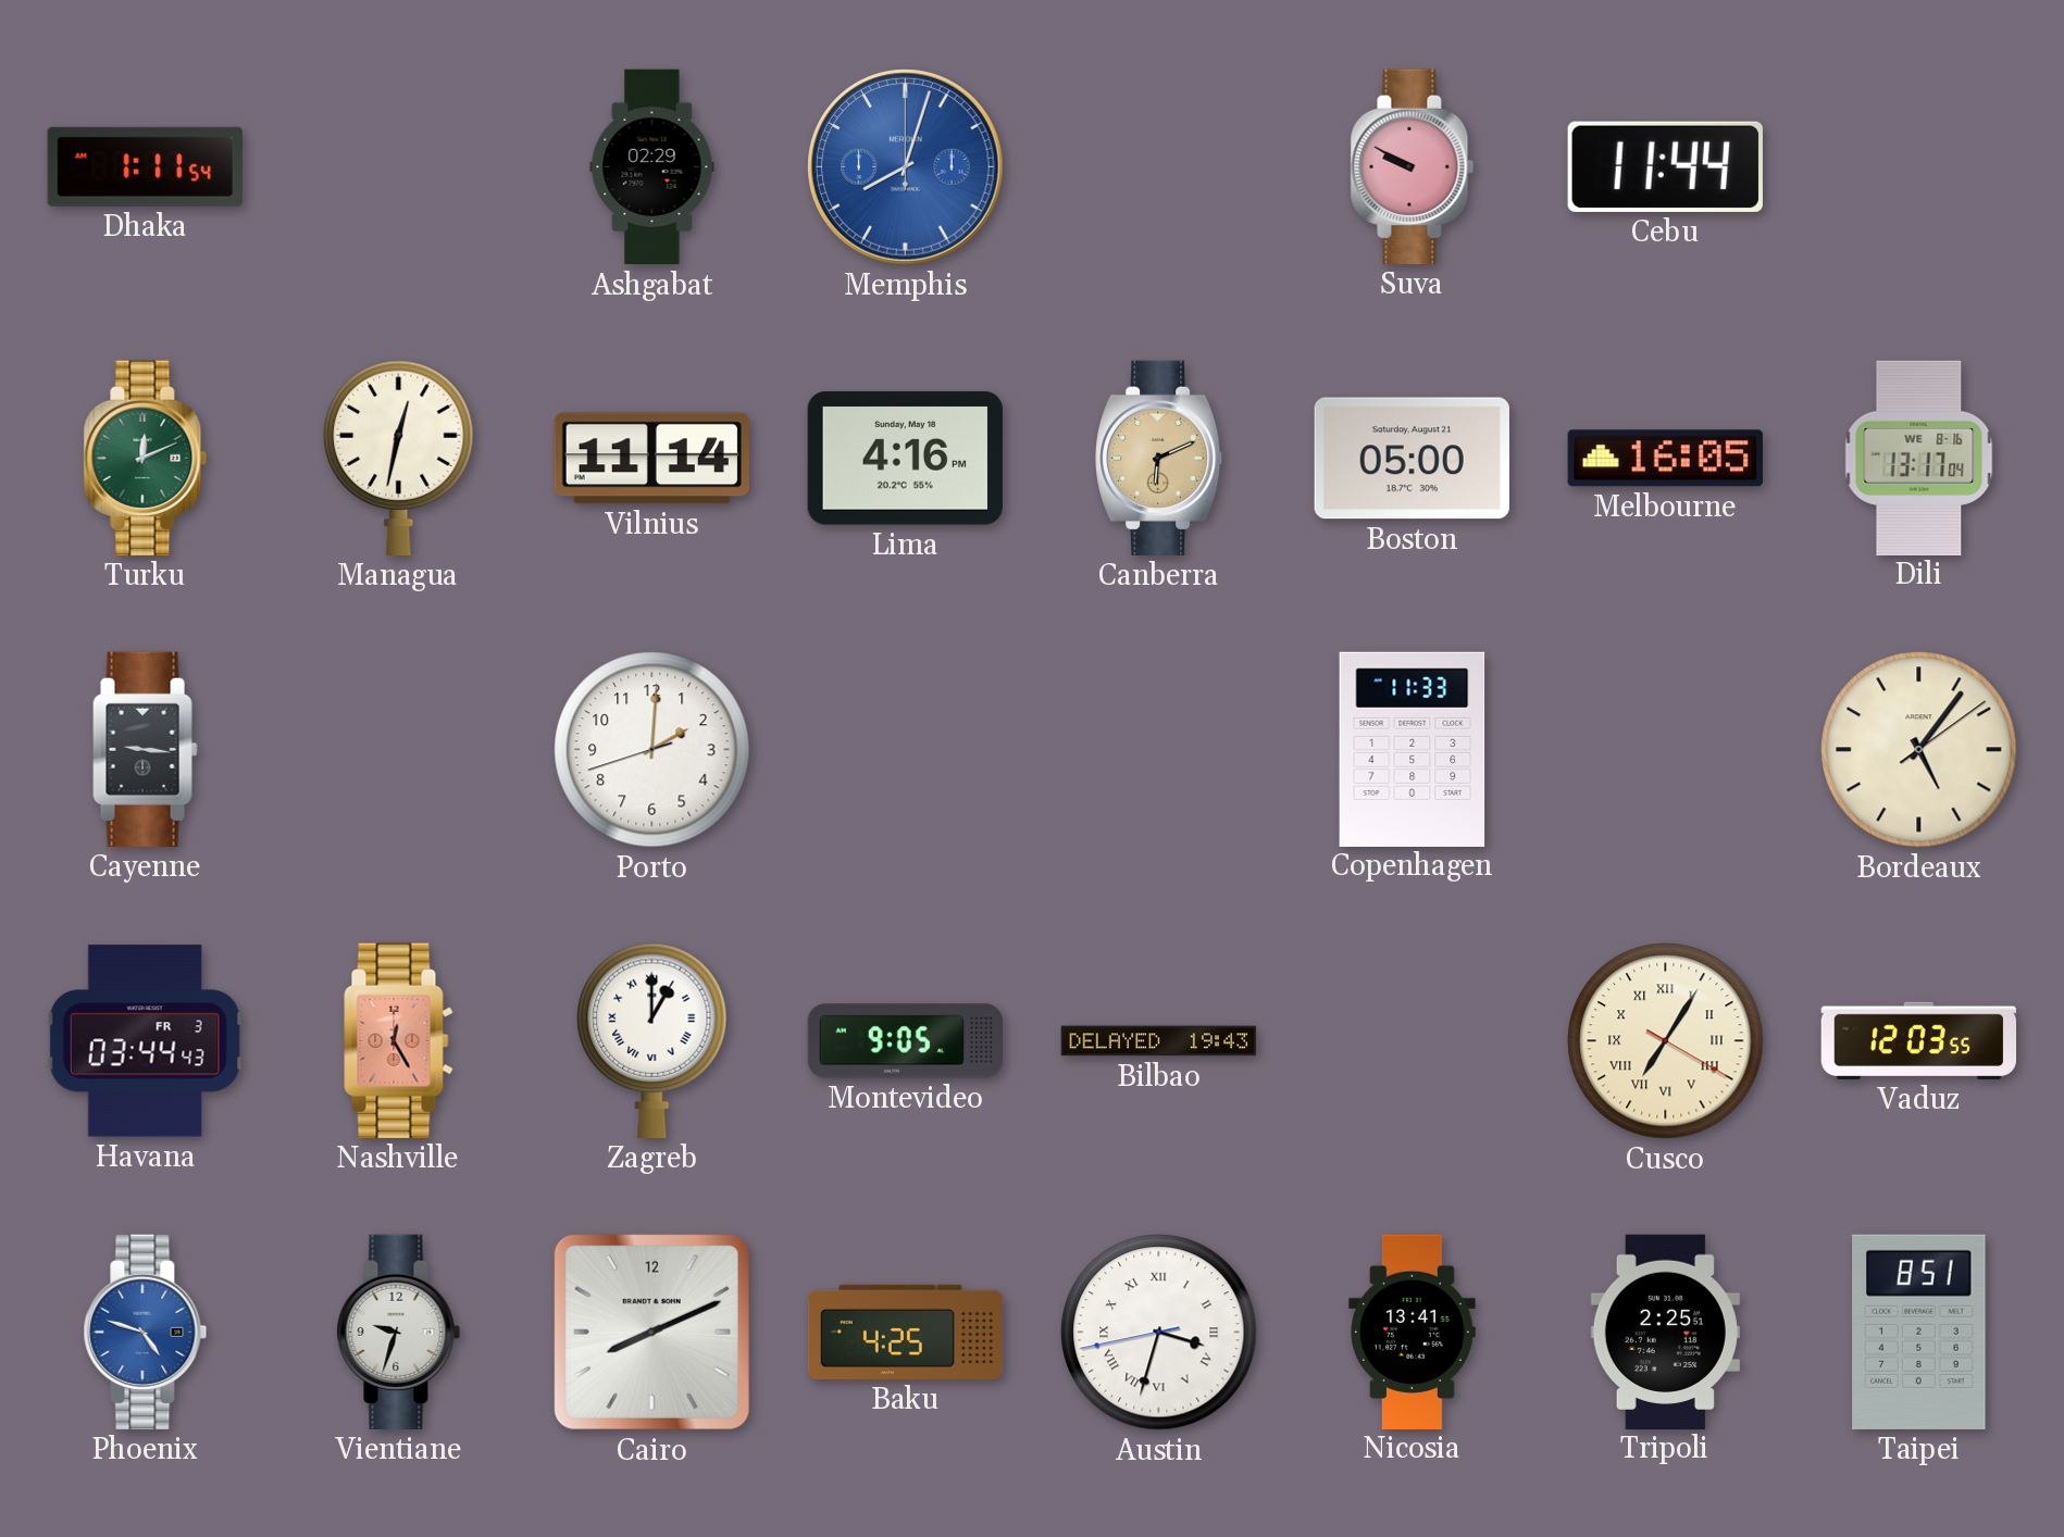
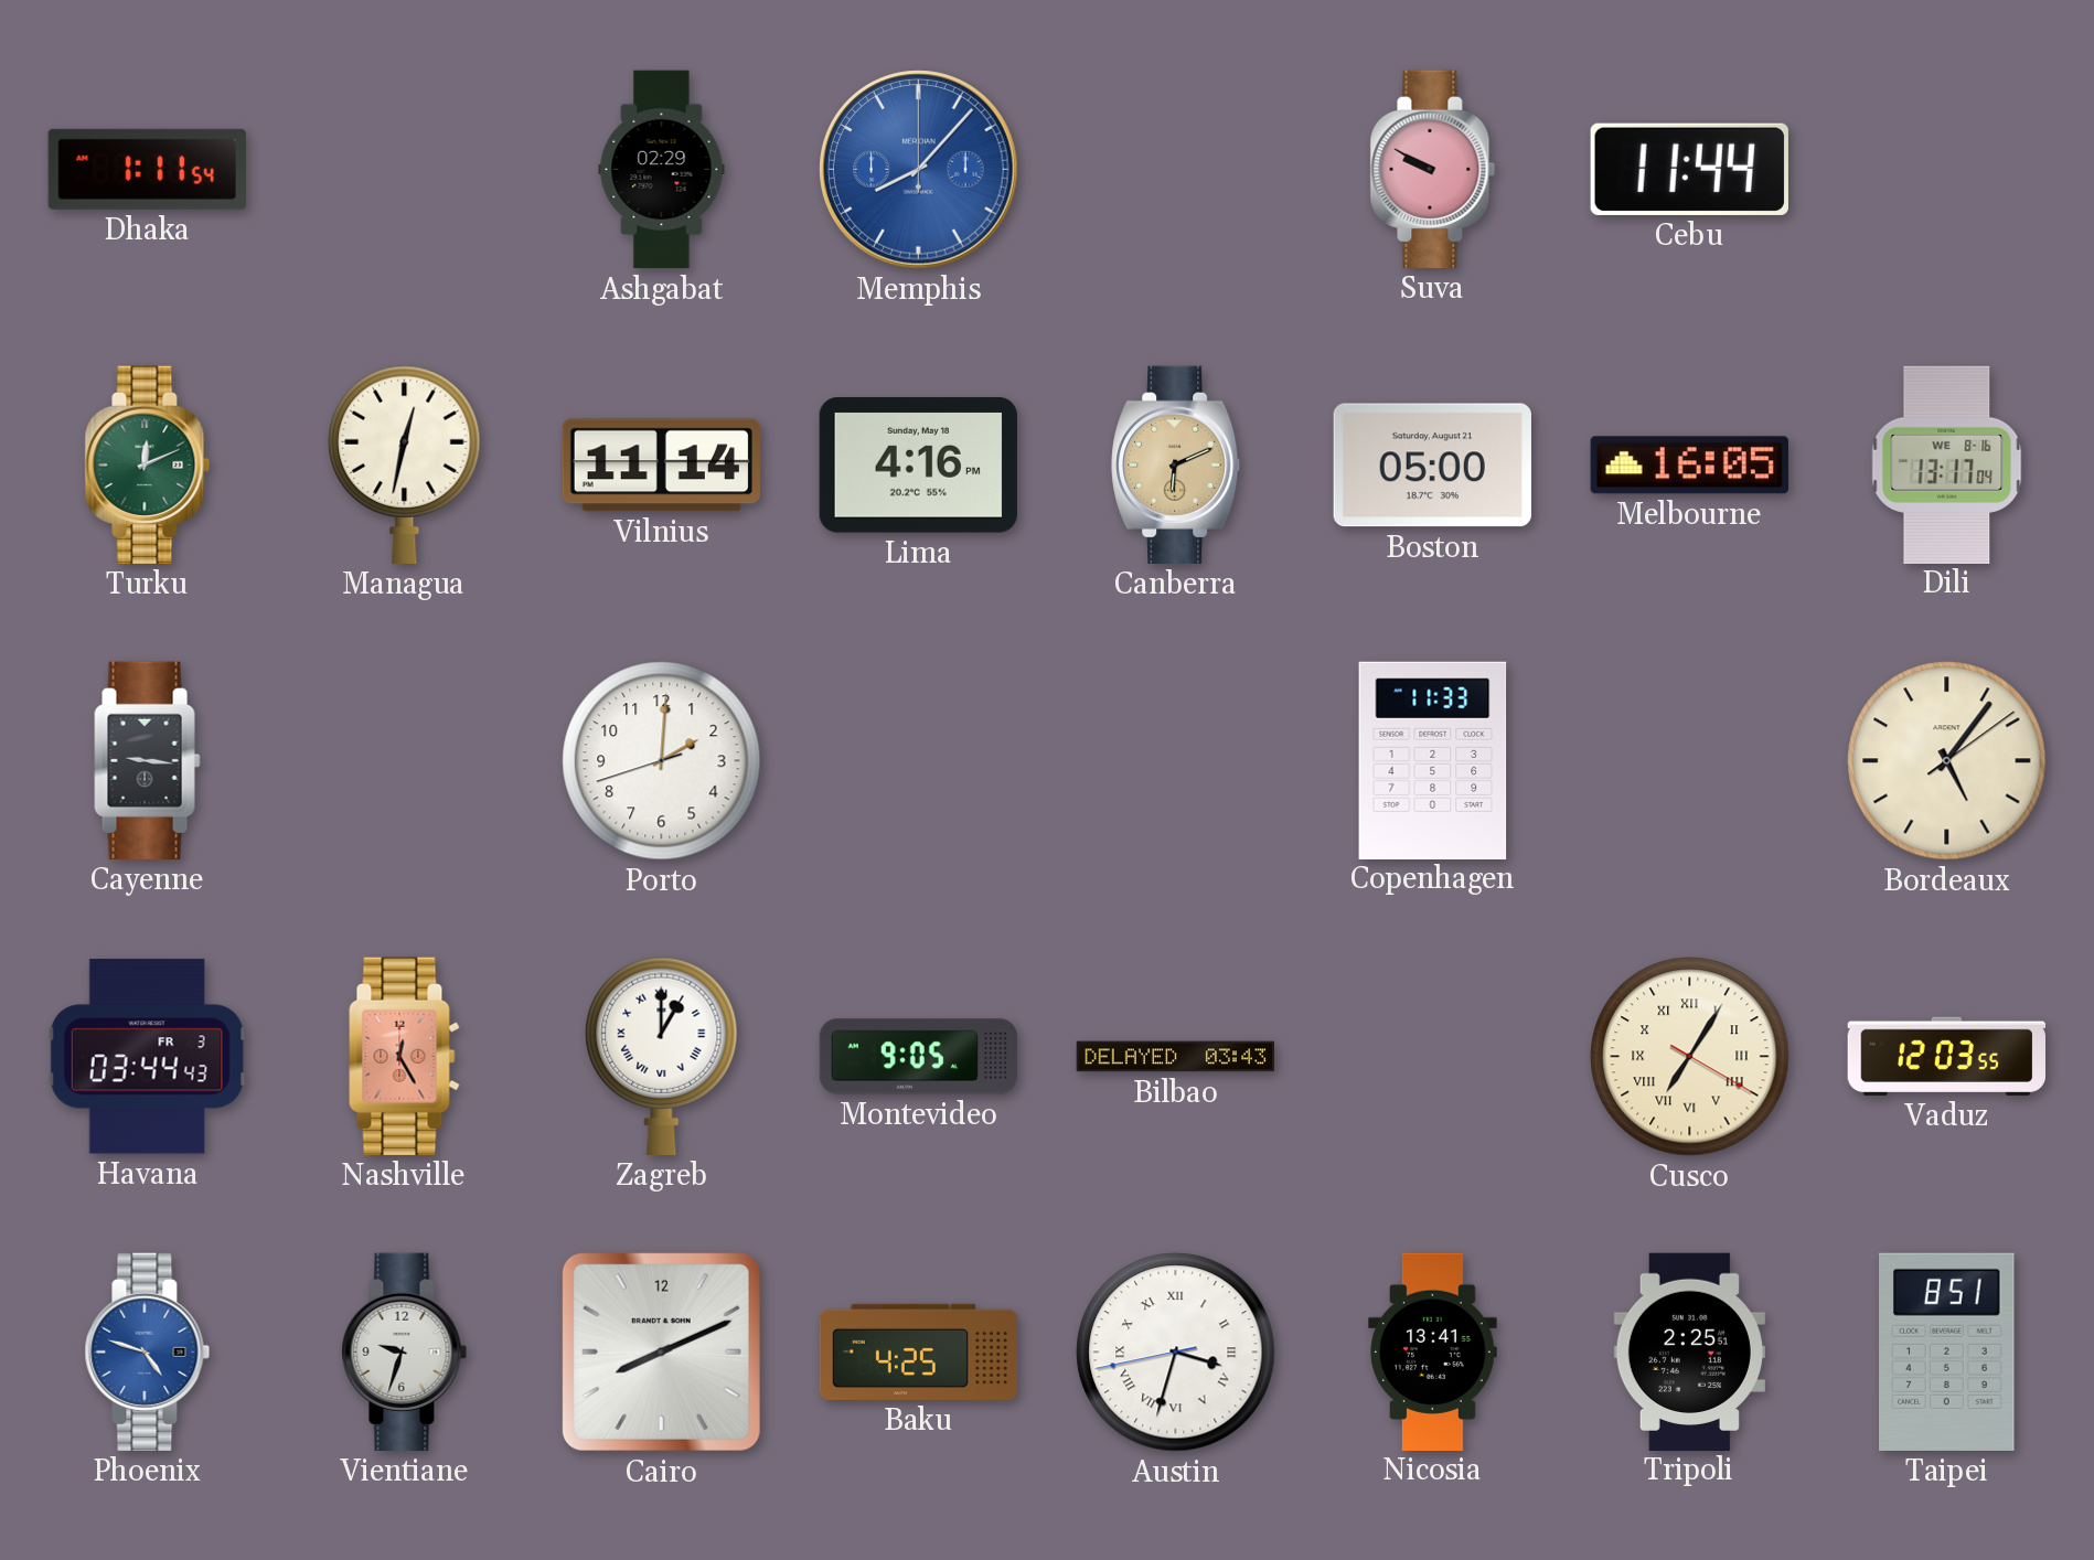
Memphis: 8:03 -> 8:07
Bilbao: 19:43 -> 03:43
